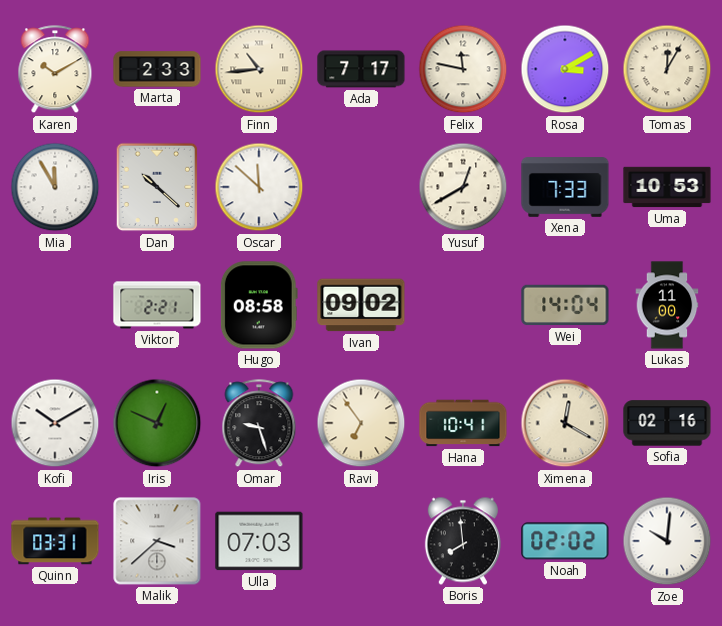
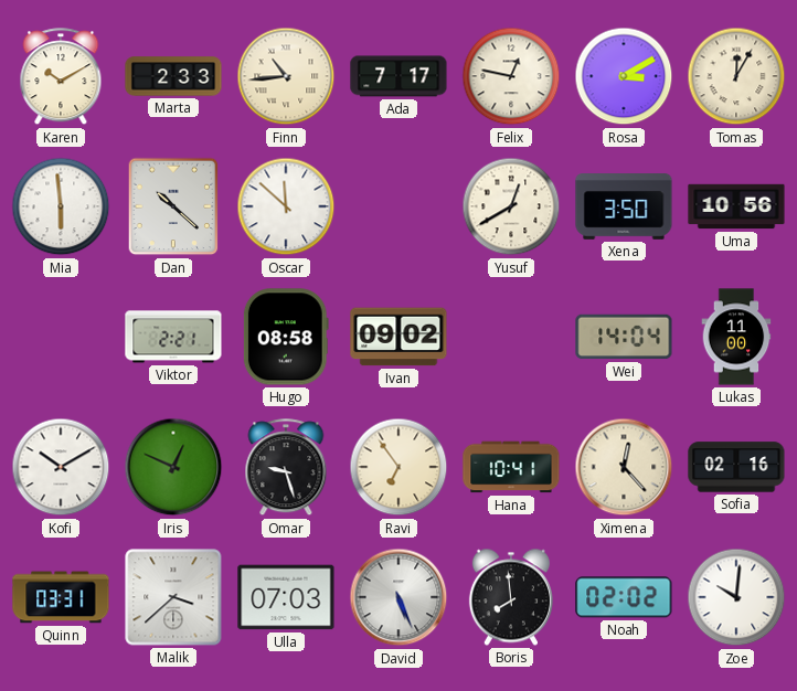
Felix: 11:47 -> 12:47
Mia: 11:55 -> 5:59
Xena: 7:33 -> 3:50
Uma: 10:53 -> 10:56
Ximena: 12:20 -> 12:23
David: none -> 5:26
